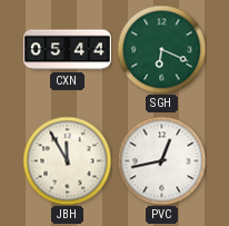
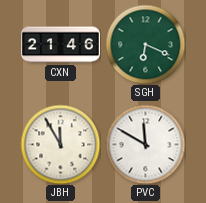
CXN: 05:44 -> 21:46
PVC: 12:43 -> 11:50
